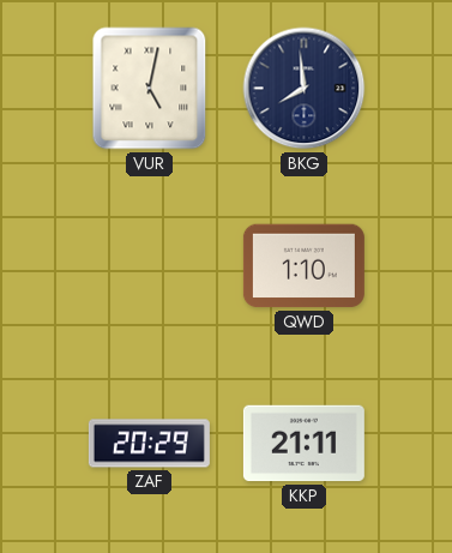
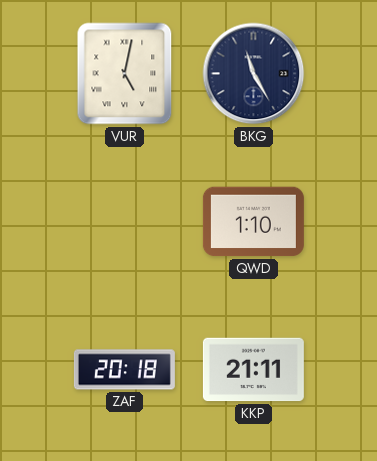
BKG: 7:59 -> 11:25
ZAF: 20:29 -> 20:18
